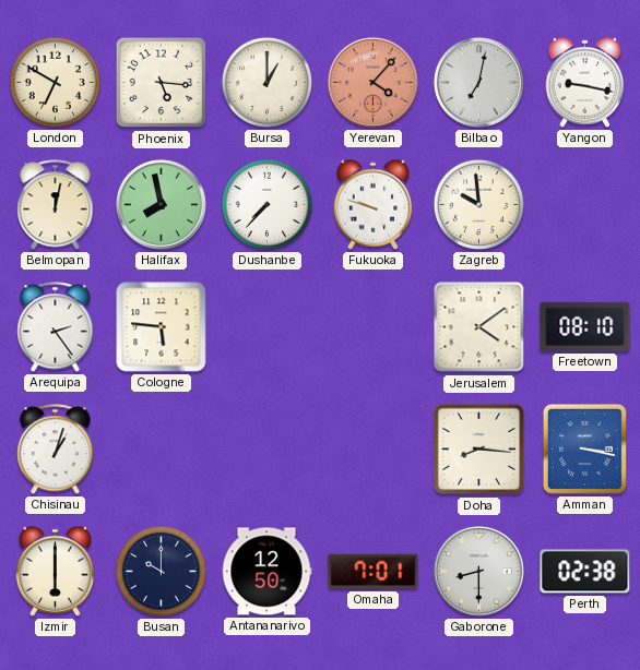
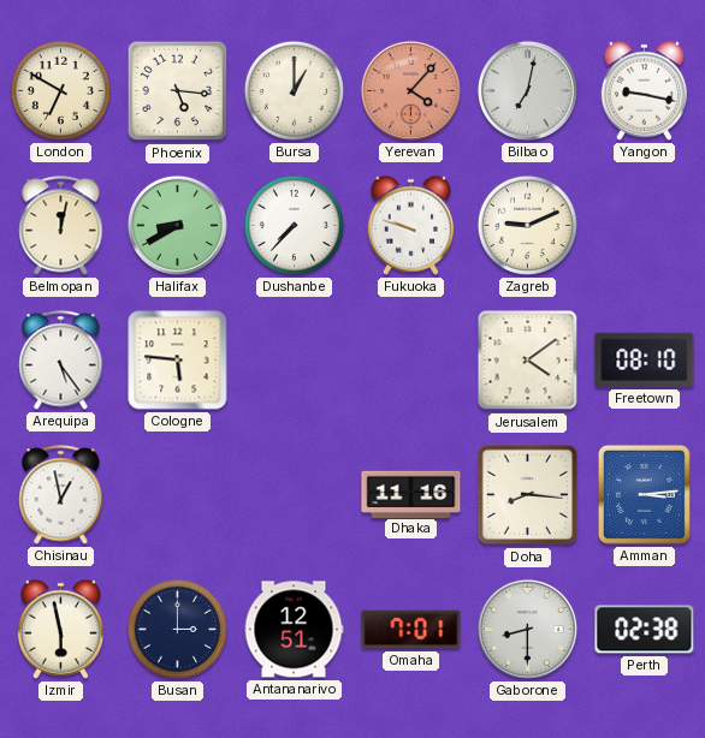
Halifax: 7:58 -> 8:40
Zagreb: 9:59 -> 9:11
Arequipa: 2:24 -> 5:24
Chisinau: 1:03 -> 12:58
Dhaka: none -> 11:16
Amman: 3:17 -> 3:14
Izmir: 6:00 -> 5:58
Busan: 10:00 -> 3:00
Antananarivo: 12:50 -> 12:51
